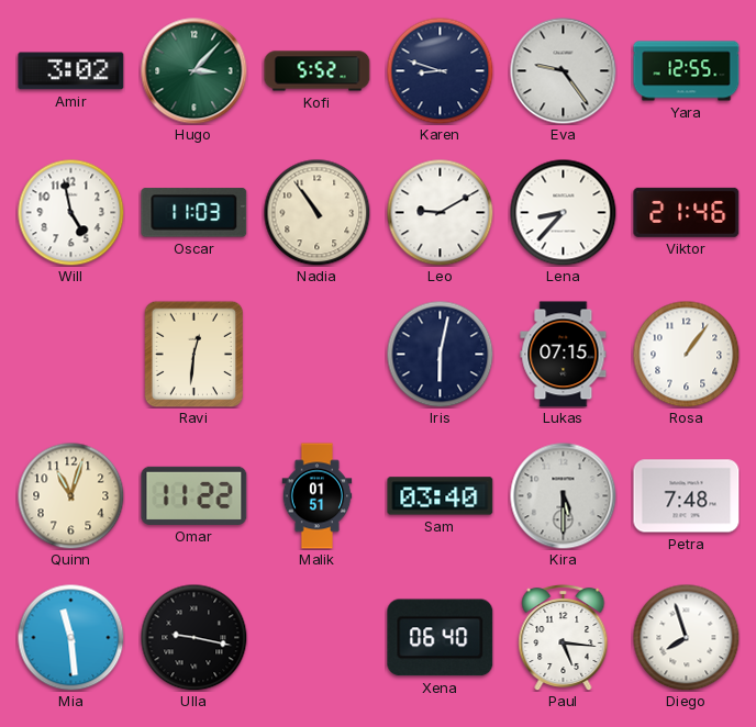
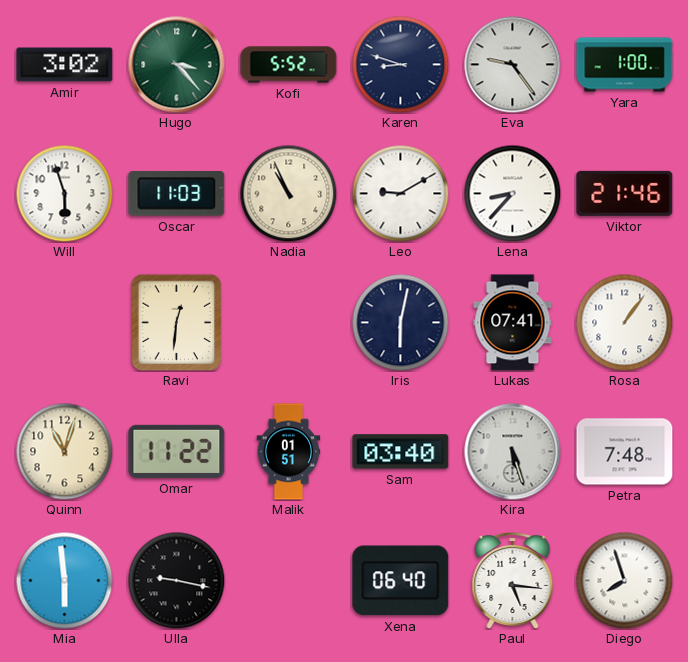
Hugo: 3:07 -> 3:23
Yara: 12:55 -> 1:00
Will: 4:58 -> 5:57
Nadia: 10:54 -> 10:56
Lukas: 07:15 -> 07:41
Kira: 5:30 -> 5:27
Mia: 11:29 -> 5:59
